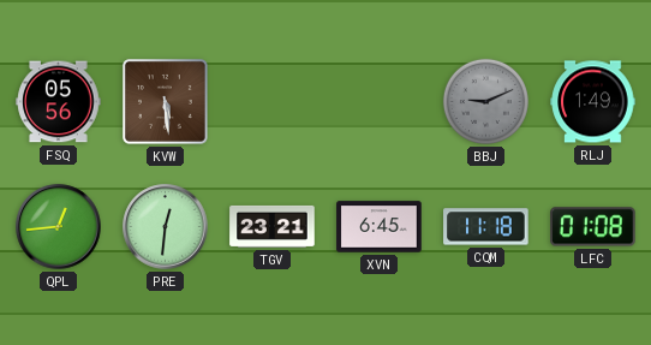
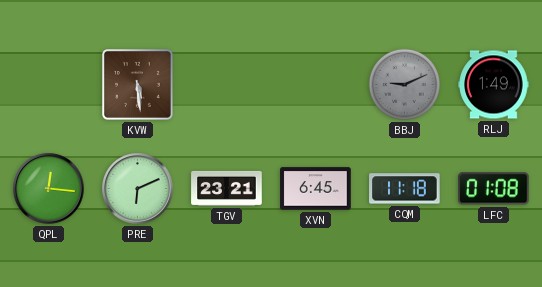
FSQ: 05:56 -> none
QPL: 12:44 -> 12:16
PRE: 12:31 -> 6:11
